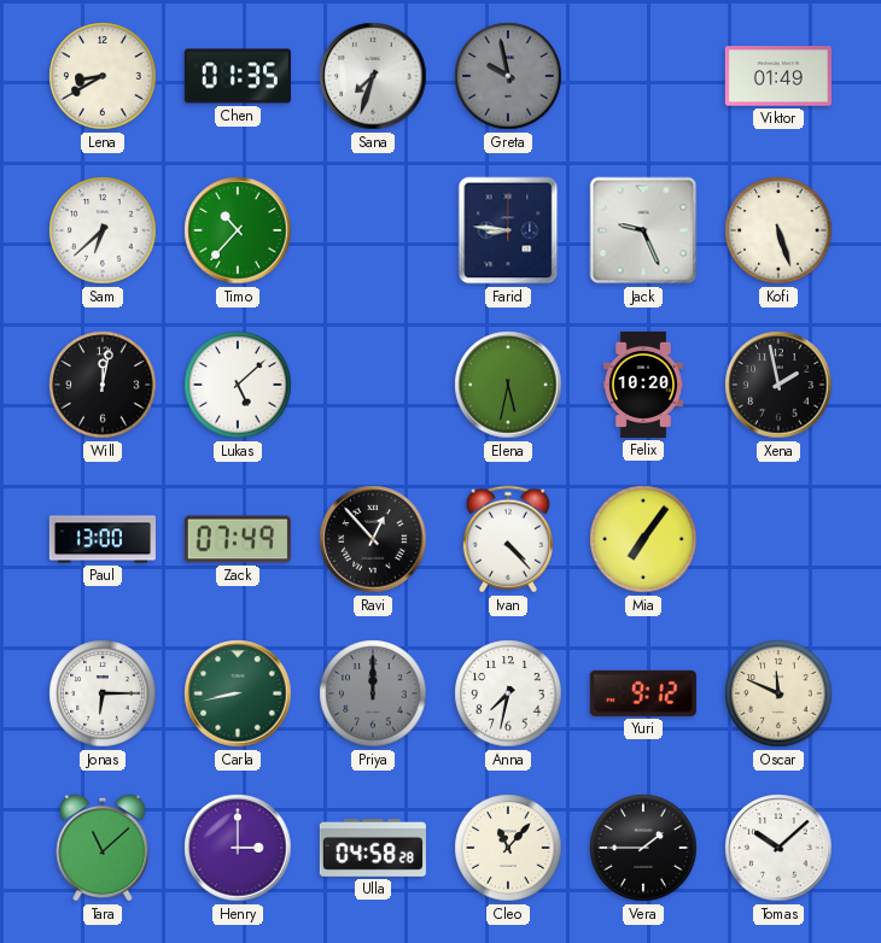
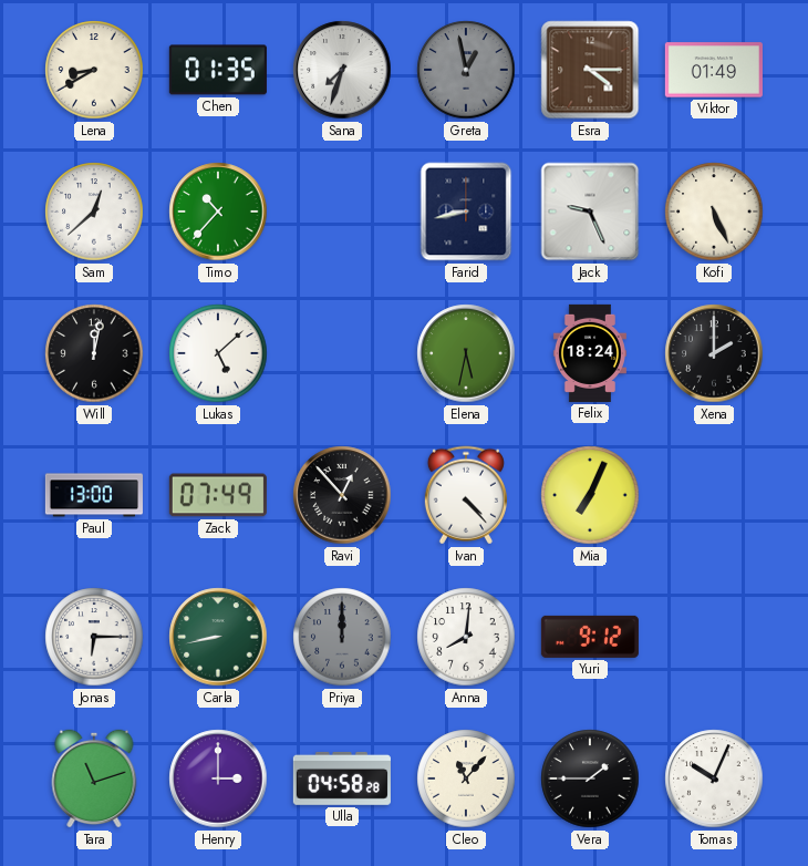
Greta: 9:58 -> 12:58
Esra: none -> 4:15
Sam: 6:38 -> 12:38
Farid: 8:46 -> 8:43
Kofi: 5:27 -> 5:26
Felix: 10:20 -> 18:24
Xena: 1:58 -> 2:00
Mia: 7:06 -> 7:04
Anna: 7:32 -> 8:01
Oscar: 11:49 -> none
Tara: 11:08 -> 11:12
Tomas: 10:08 -> 10:04
